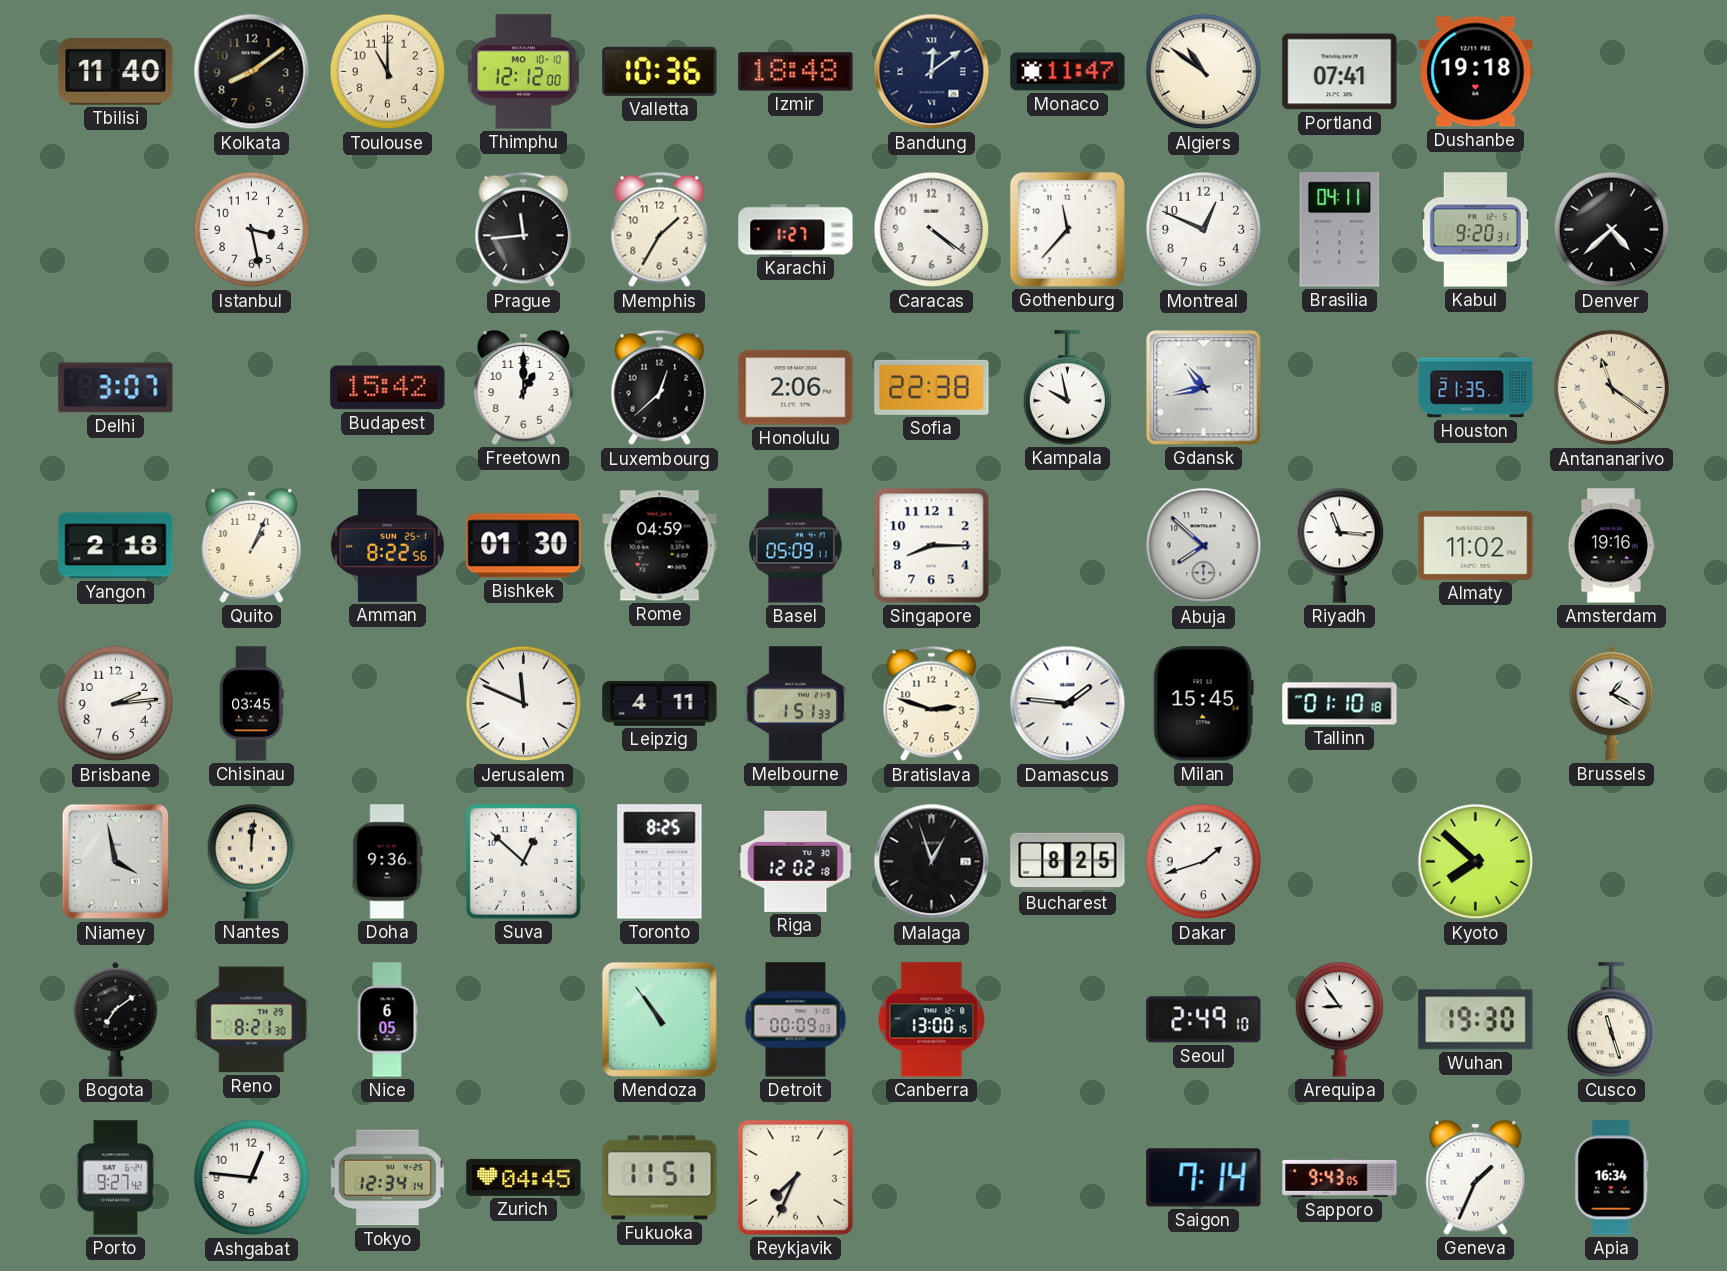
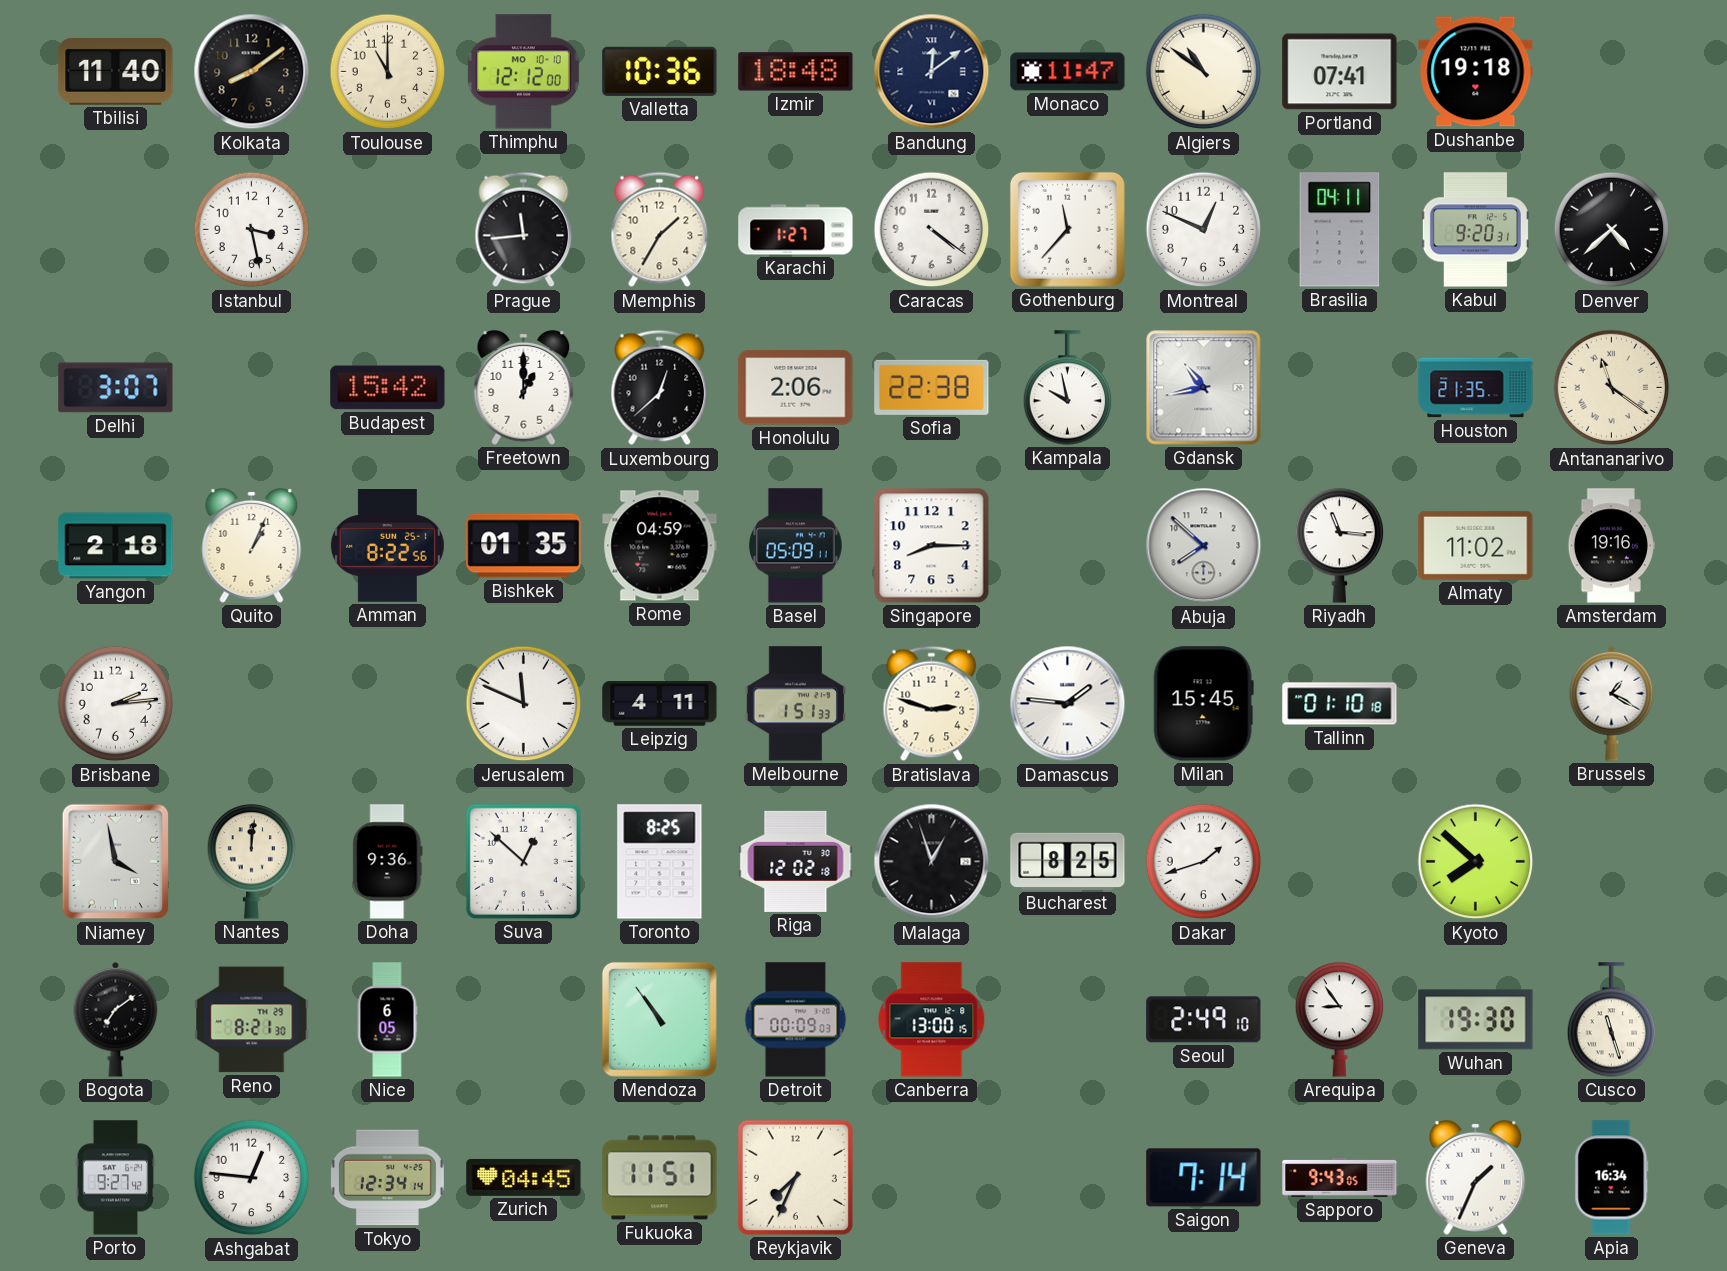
Bishkek: 01:30 -> 01:35
Chisinau: 03:45 -> none
